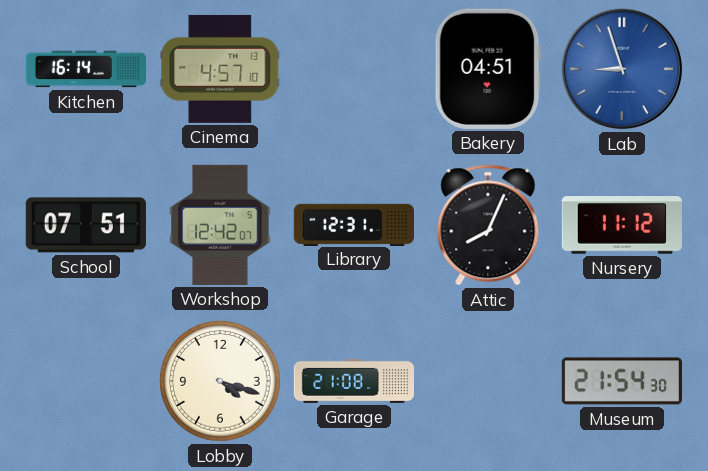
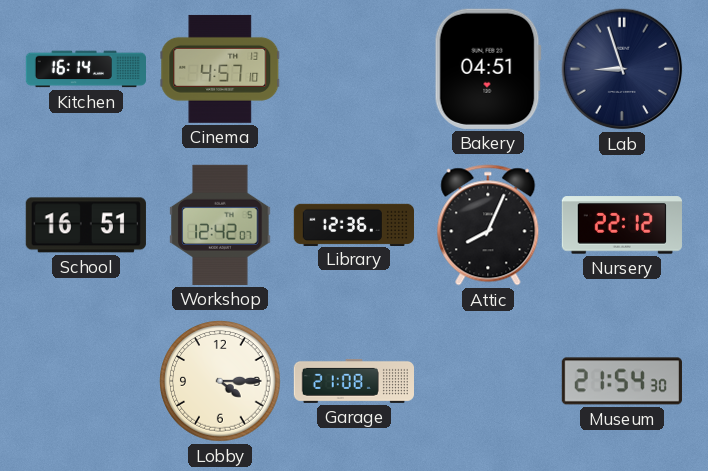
Lab dial: blue -> navy
School: 07:51 -> 16:51
Library: 12:31 -> 12:36
Nursery: 11:12 -> 22:12
Lobby: 4:18 -> 4:15
